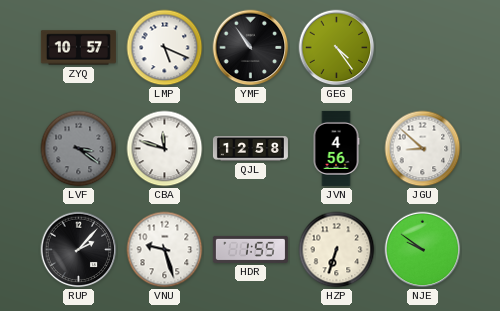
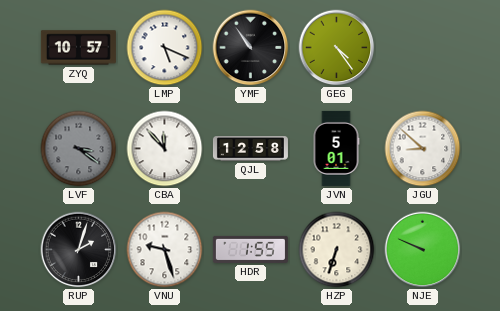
CBA: 11:48 -> 11:53
JVN: 4:56 -> 5:01
RUP: 2:07 -> 2:03
NJE: 9:51 -> 9:49
